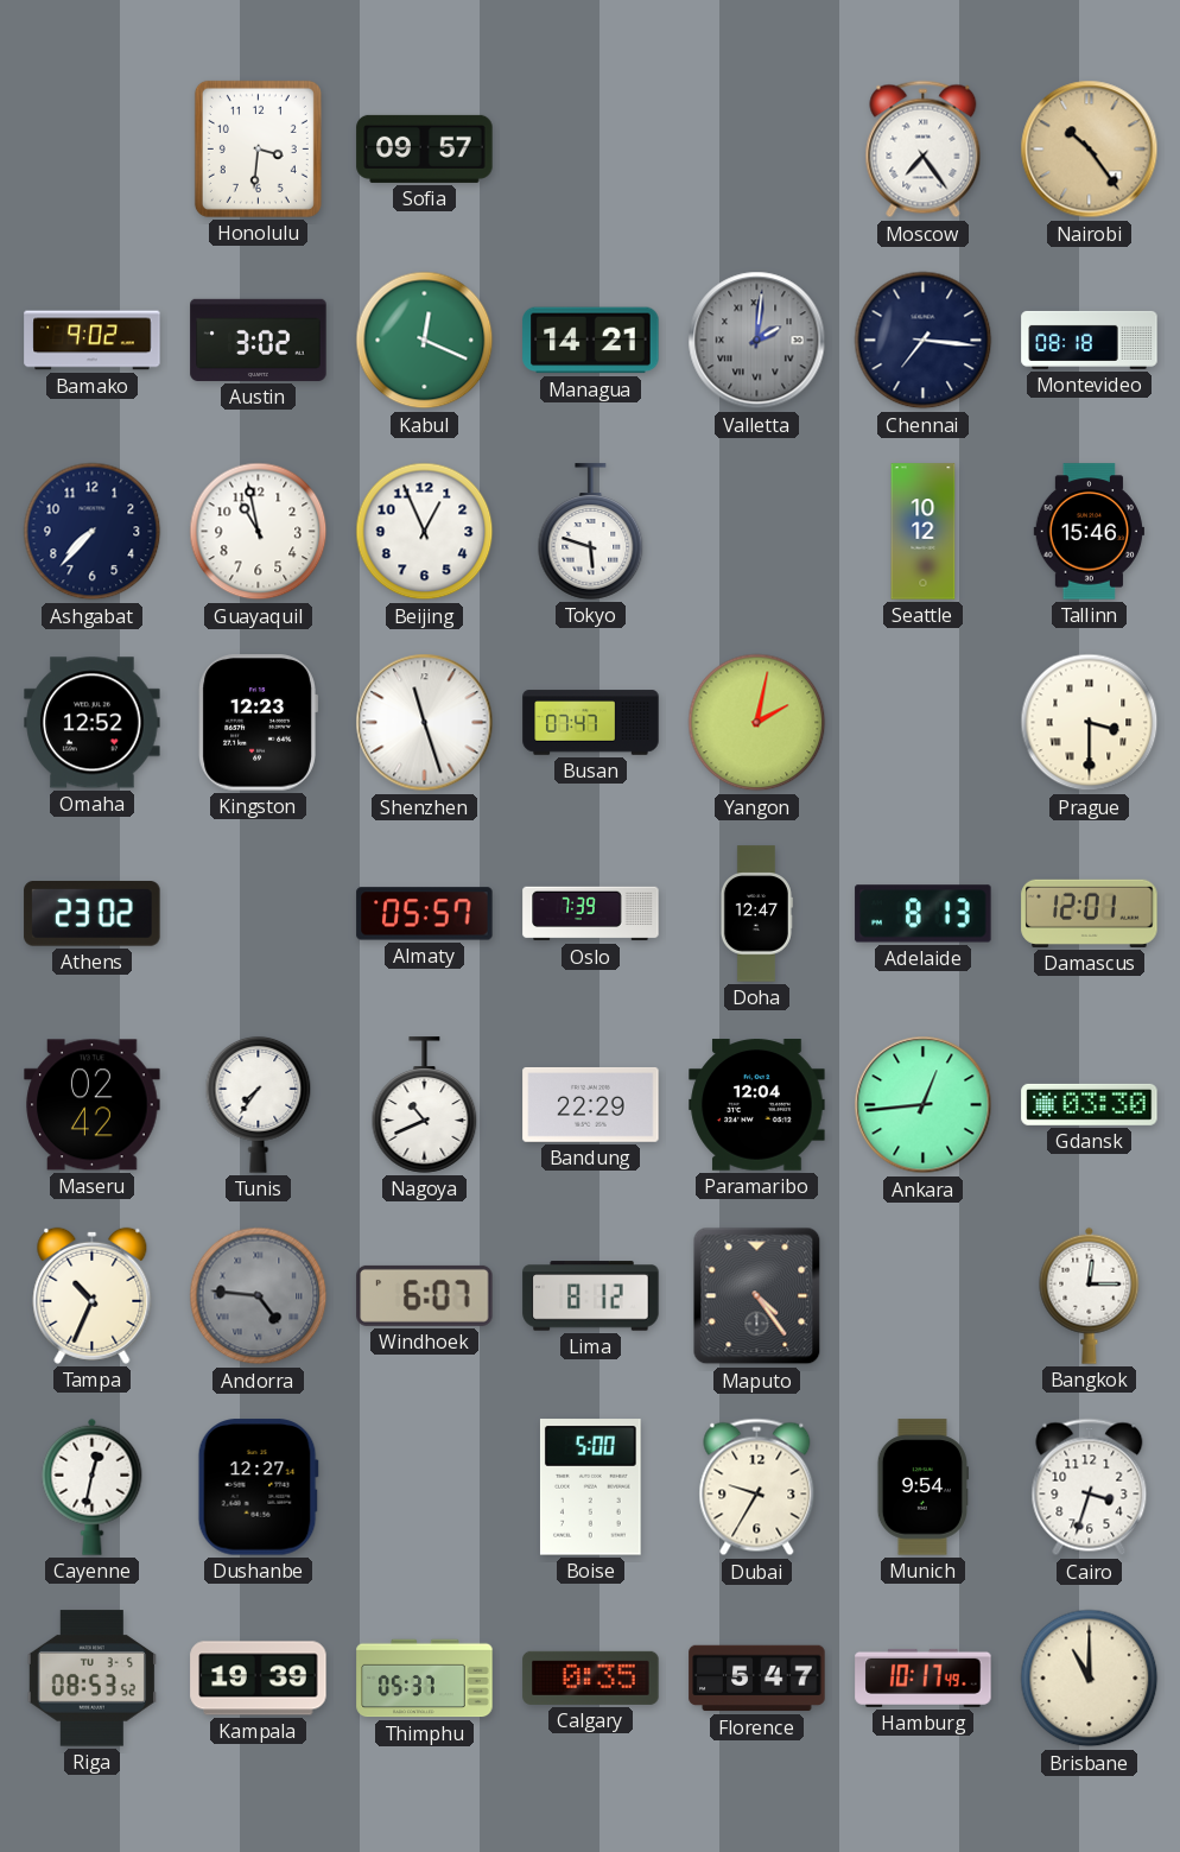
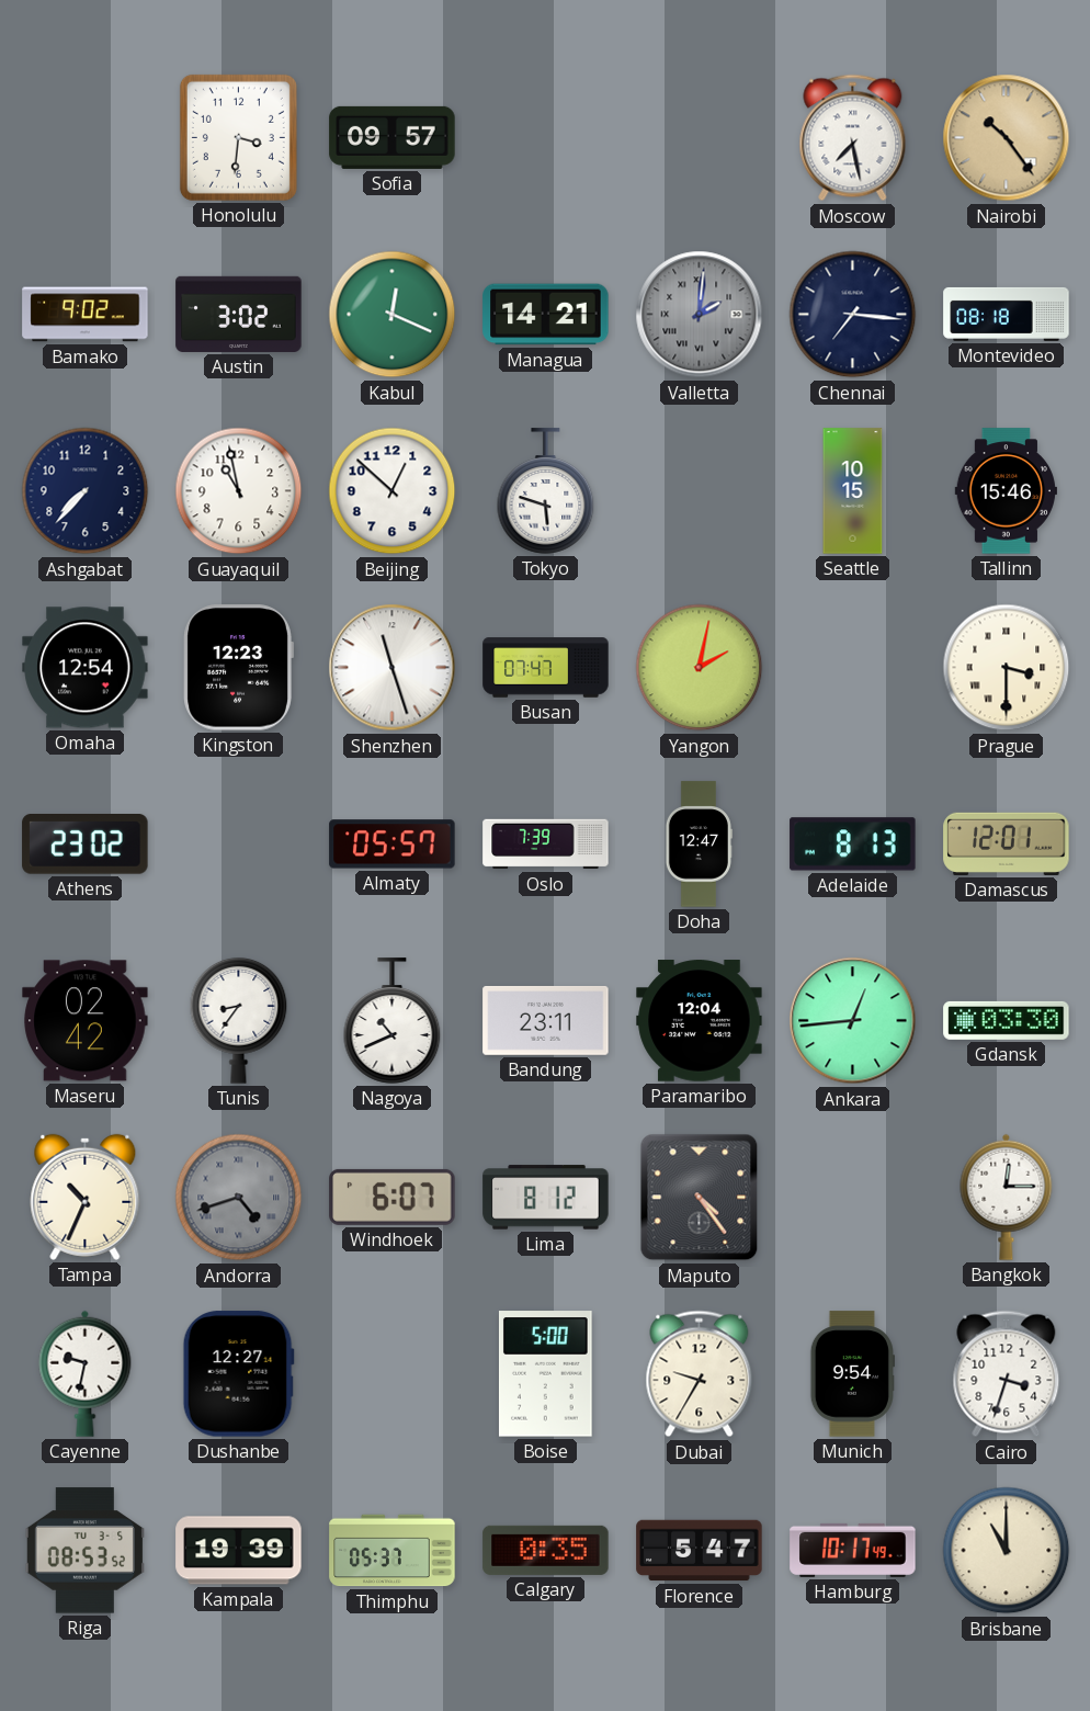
Moscow: 7:24 -> 7:28
Beijing: 12:56 -> 12:52
Seattle: 10:12 -> 10:15
Omaha: 12:52 -> 12:54
Tunis: 7:36 -> 8:36
Bandung: 22:29 -> 23:11
Andorra: 4:46 -> 4:42
Cayenne: 12:32 -> 9:32
